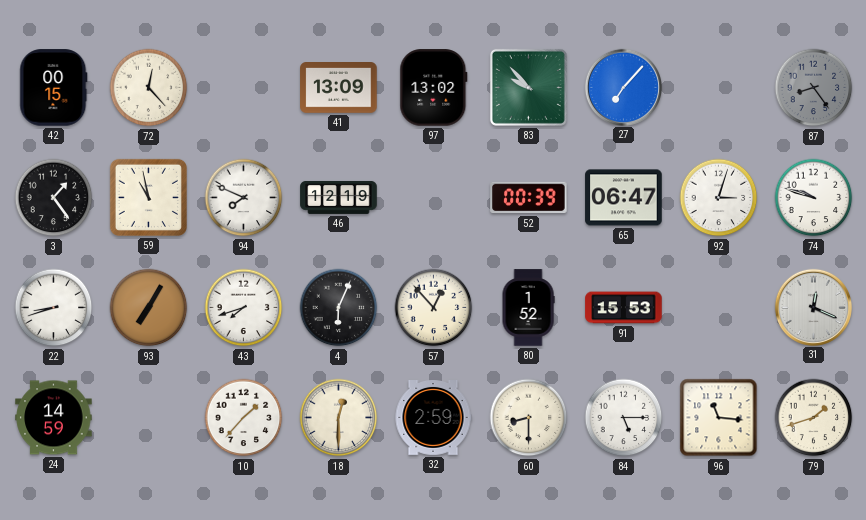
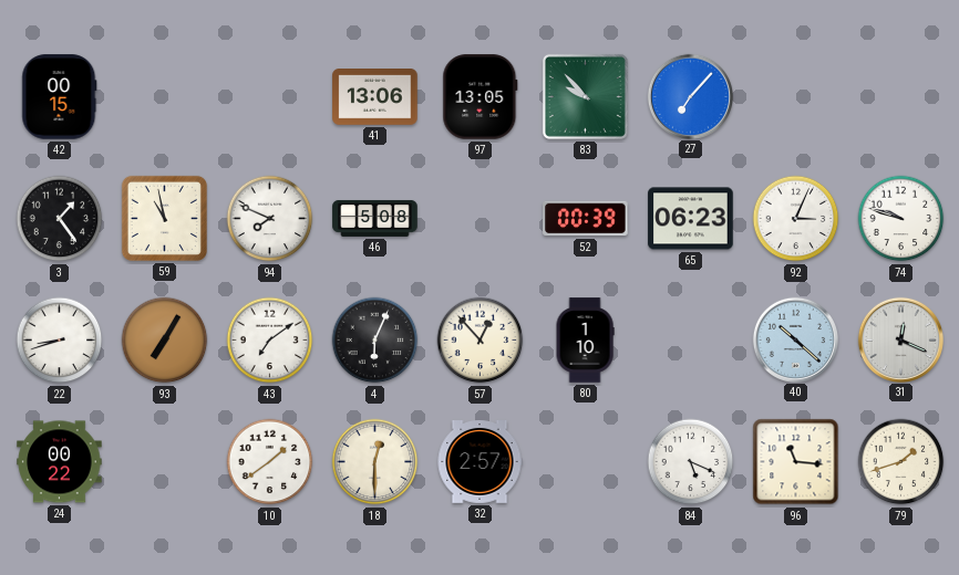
72: 12:23 -> none
41: 13:09 -> 13:06
97: 13:02 -> 13:05
87: 8:24 -> none
46: 12:19 -> 5:08
65: 06:47 -> 06:23
92: 3:03 -> 3:04
43: 7:42 -> 7:09
80: 1:52 -> 1:10
91: 15:53 -> none
40: none -> 10:22
24: 14:59 -> 00:22
10: 1:37 -> 1:39
32: 2:59 -> 2:57
60: 8:30 -> none
84: 5:15 -> 5:19
